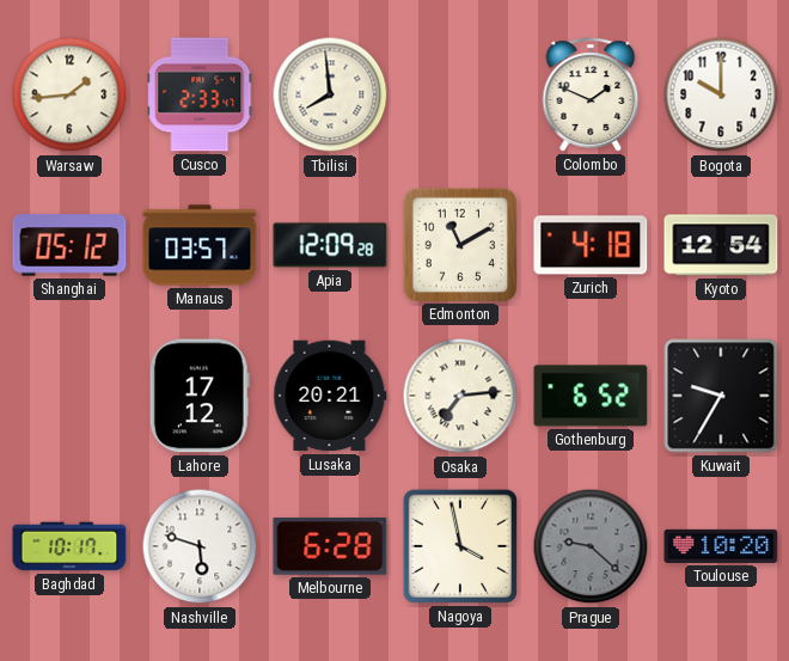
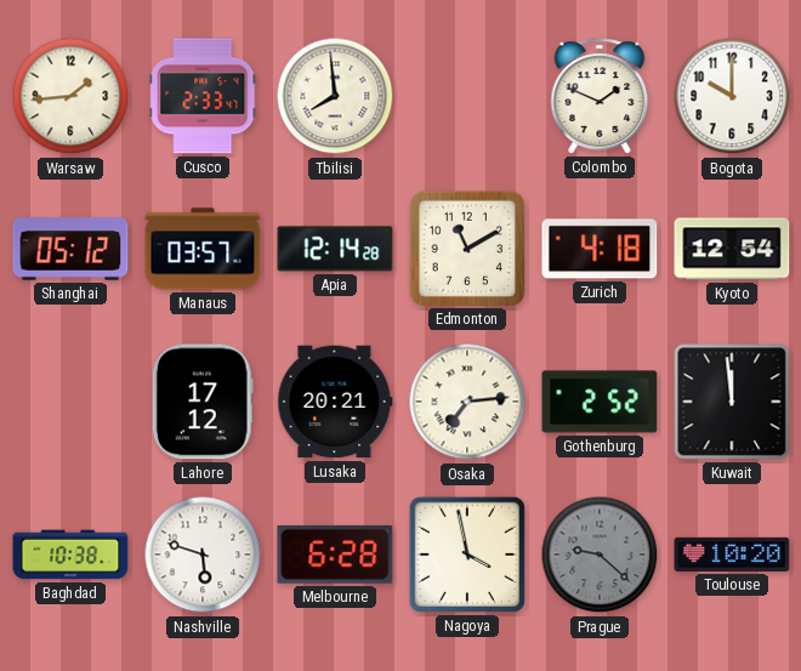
Apia: 12:09 -> 12:14
Gothenburg: 6:52 -> 2:52
Kuwait: 9:35 -> 11:59
Baghdad: 10:17 -> 10:38
